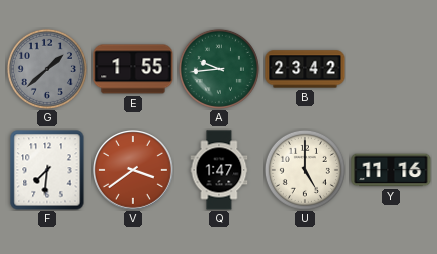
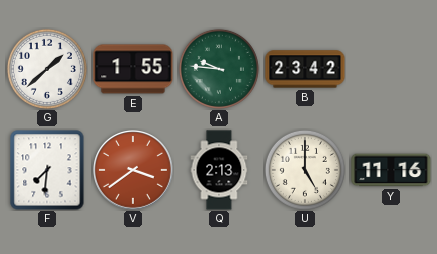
G dial: grey -> white
A: 9:44 -> 9:46
Q: 1:47 -> 2:13
